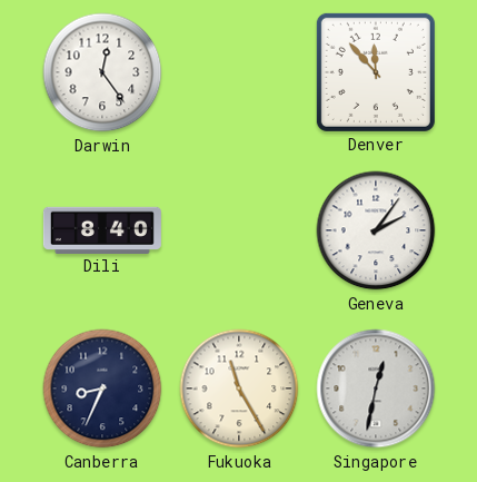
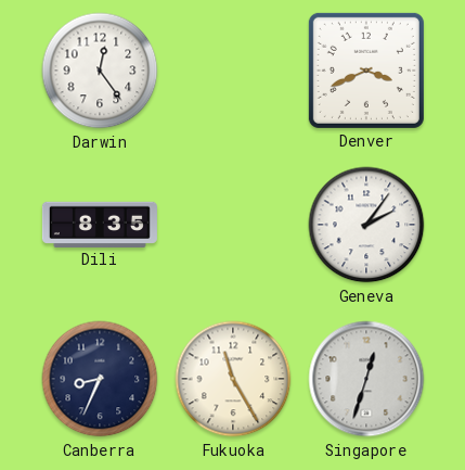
Denver: 11:53 -> 3:41
Dili: 8:40 -> 8:35
Singapore: 12:32 -> 12:33
